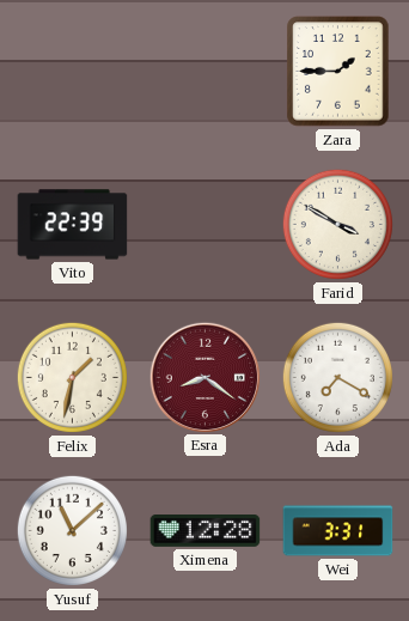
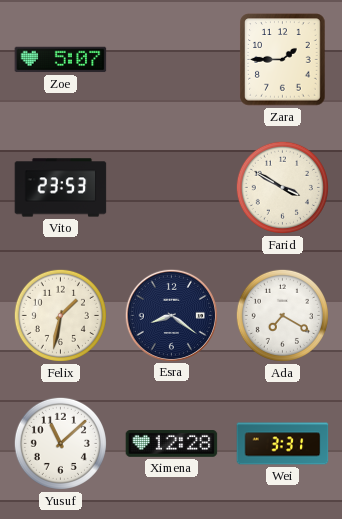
Zoe: none -> 5:07
Vito: 22:39 -> 23:53
Esra dial: burgundy -> navy
